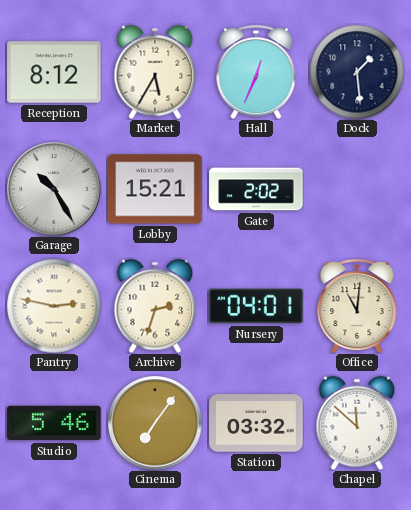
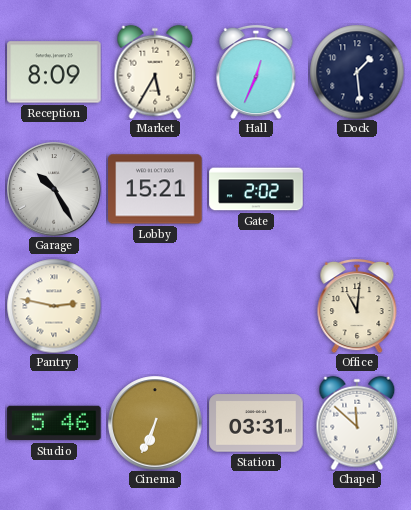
Reception: 8:12 -> 8:09
Archive: 2:33 -> none
Nursery: 04:01 -> none
Cinema: 7:06 -> 6:34
Station: 03:32 -> 03:31
